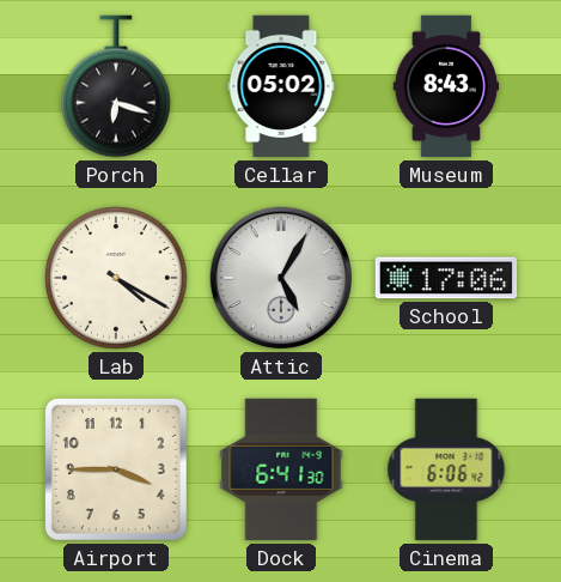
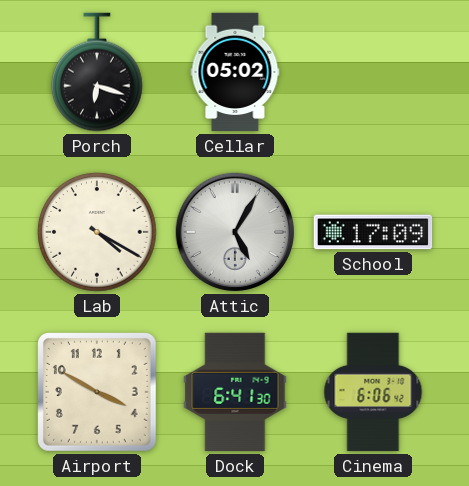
Museum: 8:43 -> none
School: 17:06 -> 17:09
Airport: 3:45 -> 3:50
